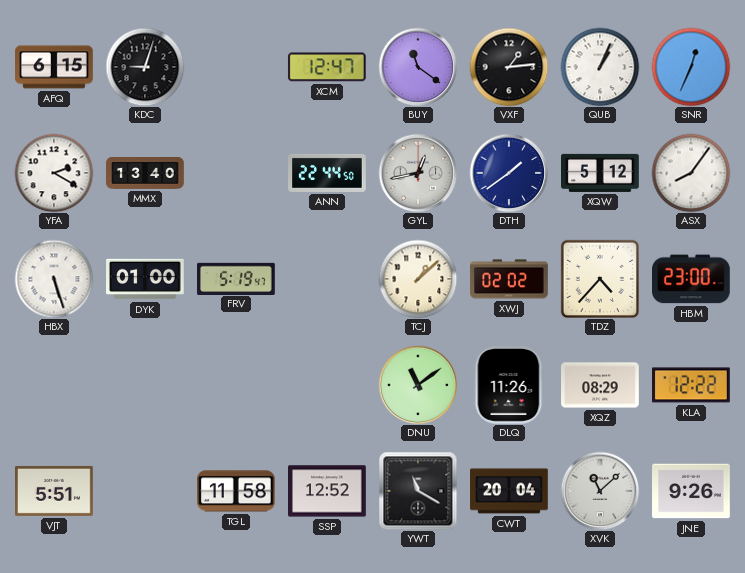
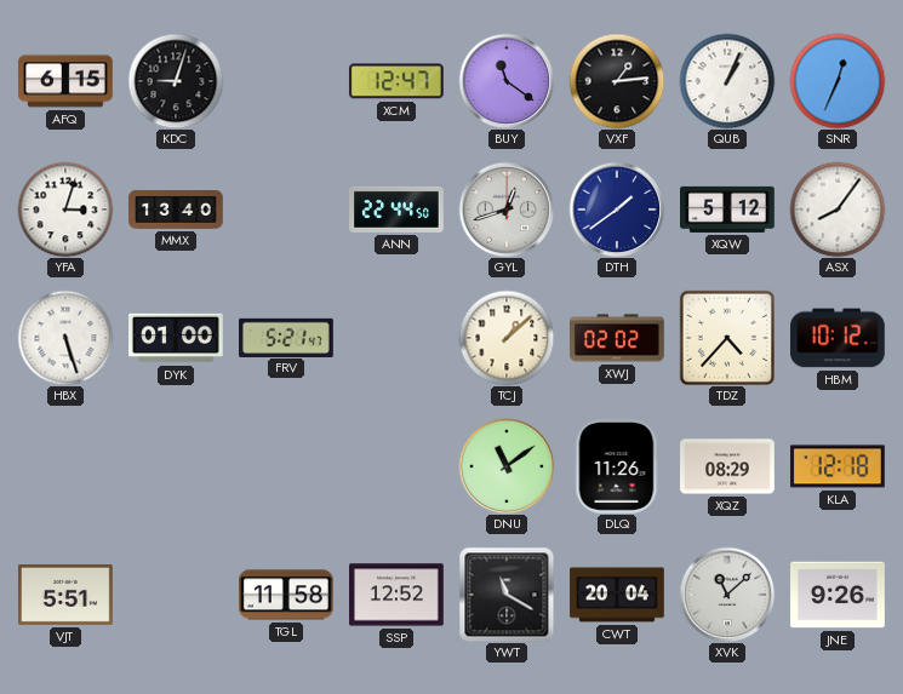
YFA: 2:20 -> 3:03
GYL: 12:43 -> 12:42
FRV: 5:19 -> 5:21
HBM: 23:00 -> 10:12
KLA: 12:22 -> 12:18
